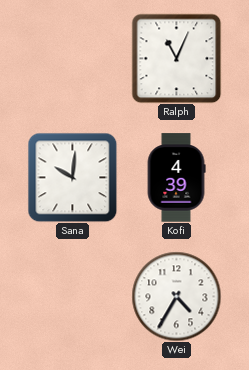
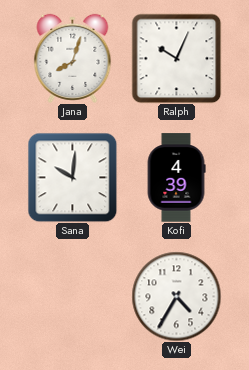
Jana: none -> 8:03
Ralph: 11:04 -> 10:04
